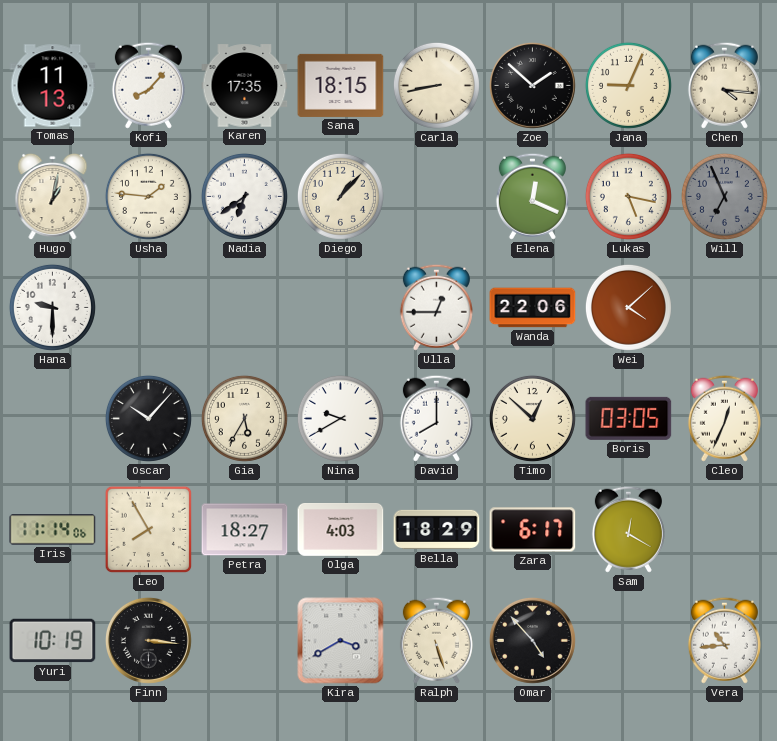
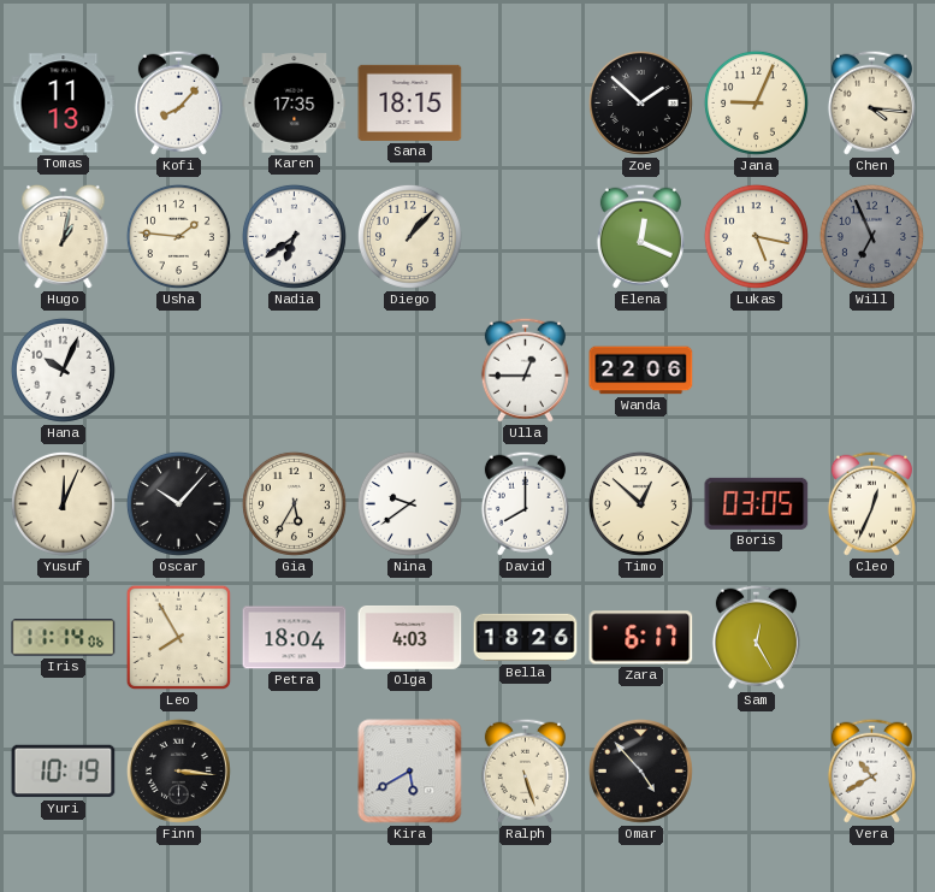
Carla: 8:43 -> none
Hana: 9:30 -> 10:04
Wei: 4:08 -> none
Yusuf: none -> 12:04
Nina: 9:40 -> 9:39
Petra: 18:27 -> 18:04
Bella: 18:29 -> 18:26
Sam: 12:20 -> 12:25
Kira: 3:40 -> 5:40
Vera: 10:44 -> 10:40
